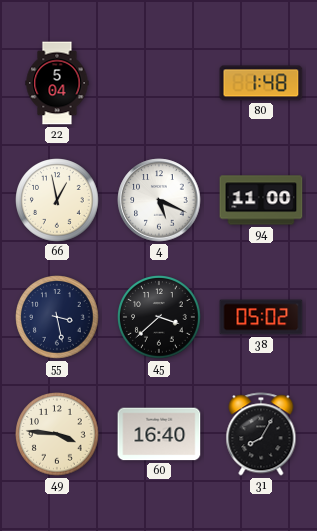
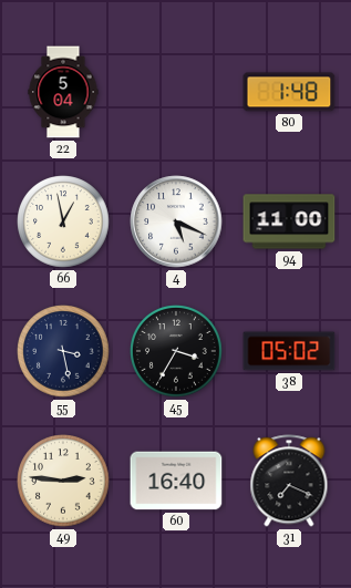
45: 3:38 -> 3:35
49: 3:46 -> 2:46
31: 8:05 -> 7:19
